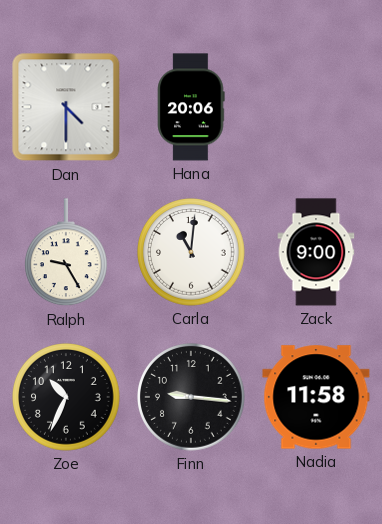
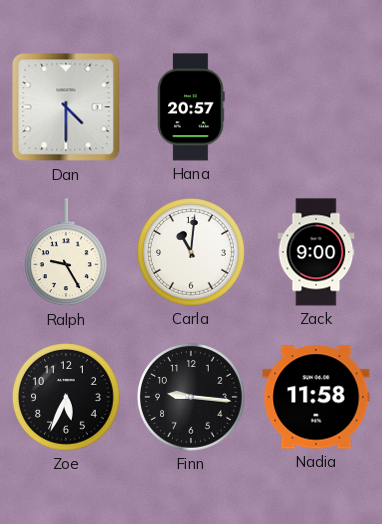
Hana: 20:06 -> 20:57
Zoe: 10:34 -> 5:34
